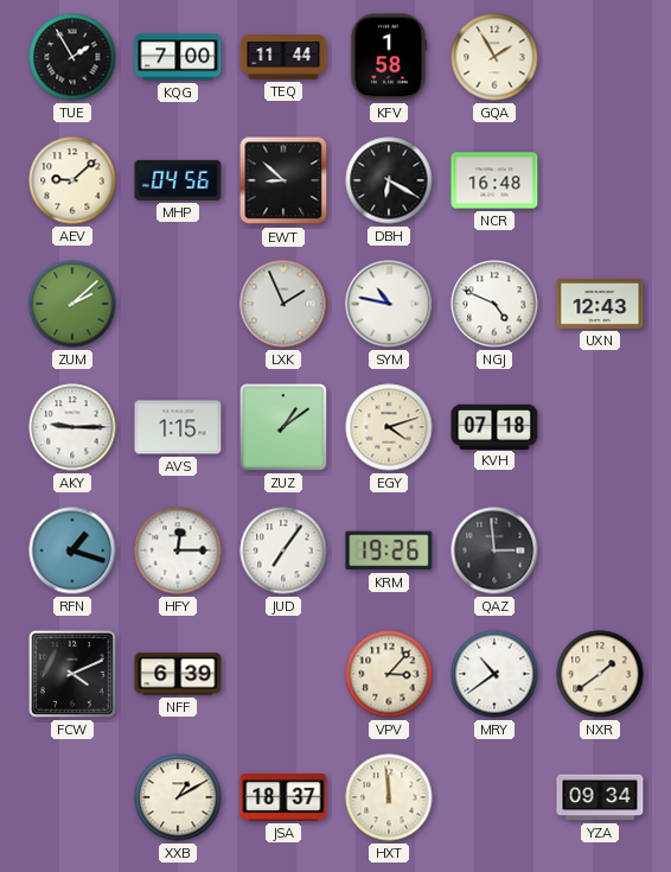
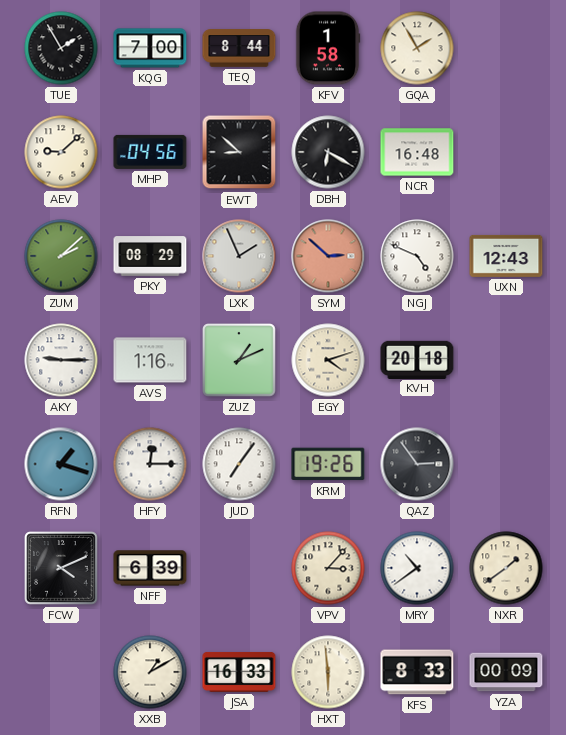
TEQ: 11:44 -> 8:44
PKY: none -> 08:29
SYM: 10:47 -> 2:52
SYM dial: white -> salmon
AVS: 1:15 -> 1:16
ZUZ: 1:09 -> 1:11
KVH: 07:18 -> 20:18
QAZ: 2:59 -> 2:54
JSA: 18:37 -> 16:33
HXT: 11:59 -> 5:59
KFS: none -> 8:33
YZA: 09:34 -> 00:09
